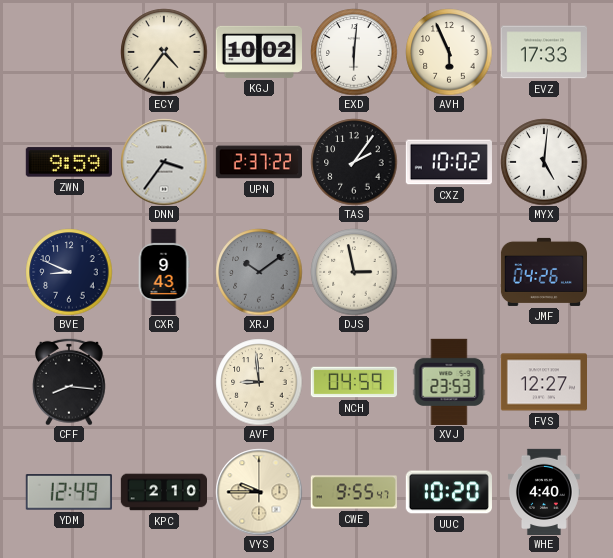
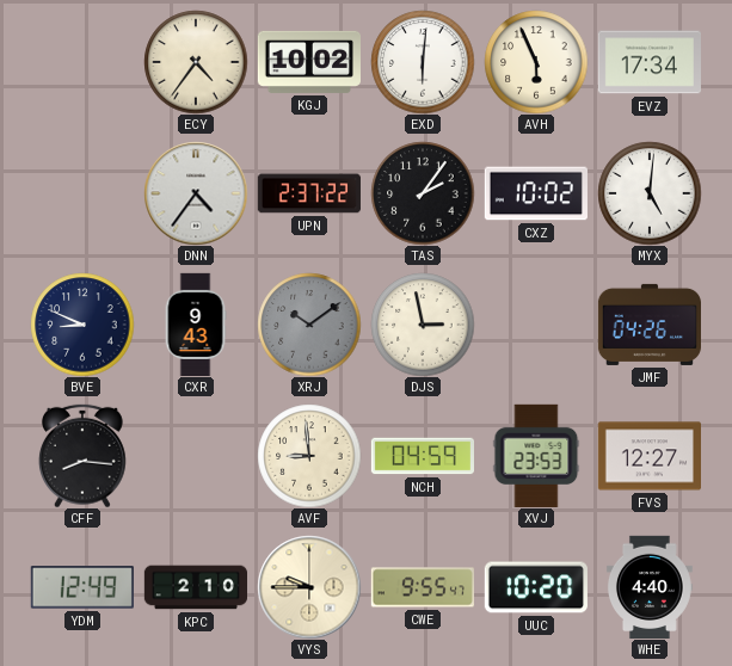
EVZ: 17:33 -> 17:34
ZWN: 9:59 -> none
DNN: 3:36 -> 4:36
